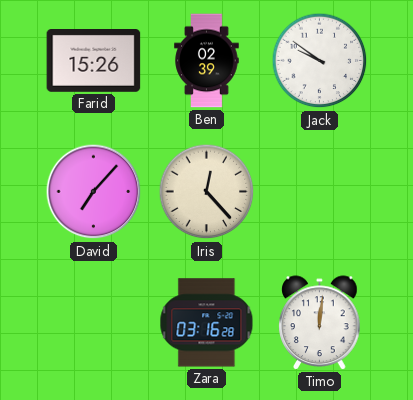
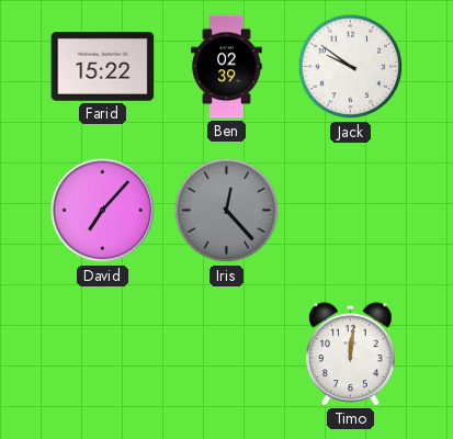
Farid: 15:26 -> 15:22
Iris dial: cream -> grey
Zara: 03:16 -> none
